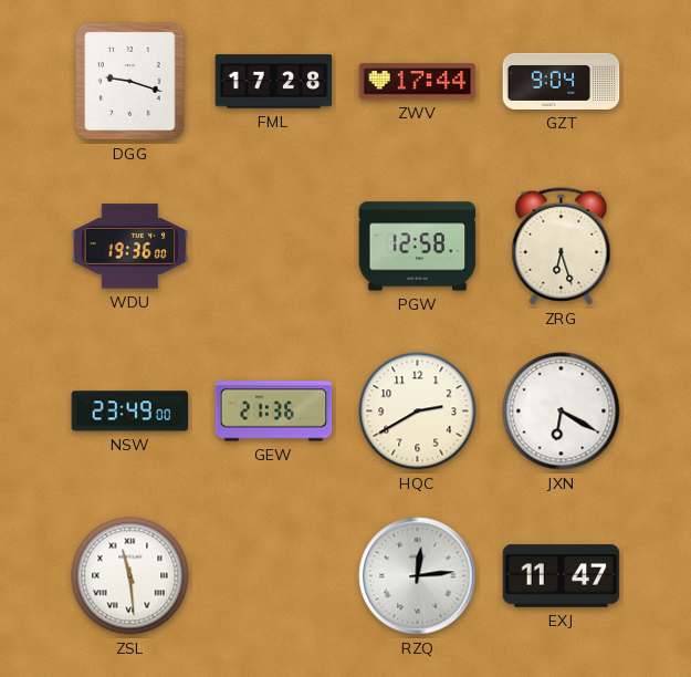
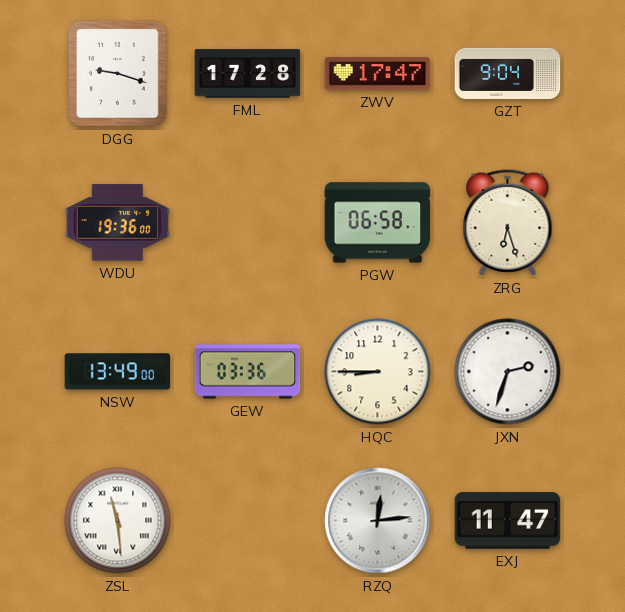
ZWV: 17:44 -> 17:47
PGW: 12:58 -> 06:58
NSW: 23:49 -> 13:49
GEW: 21:36 -> 03:36
HQC: 2:40 -> 8:45
JXN: 6:20 -> 2:33
